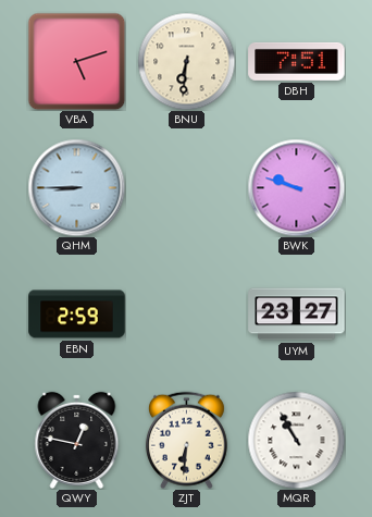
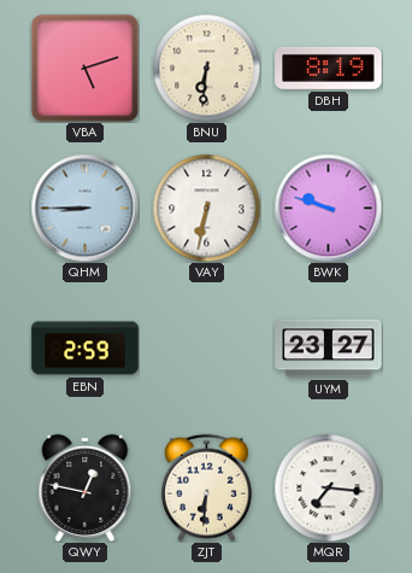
DBH: 7:51 -> 8:19
VAY: none -> 6:32
MQR: 10:55 -> 7:16
